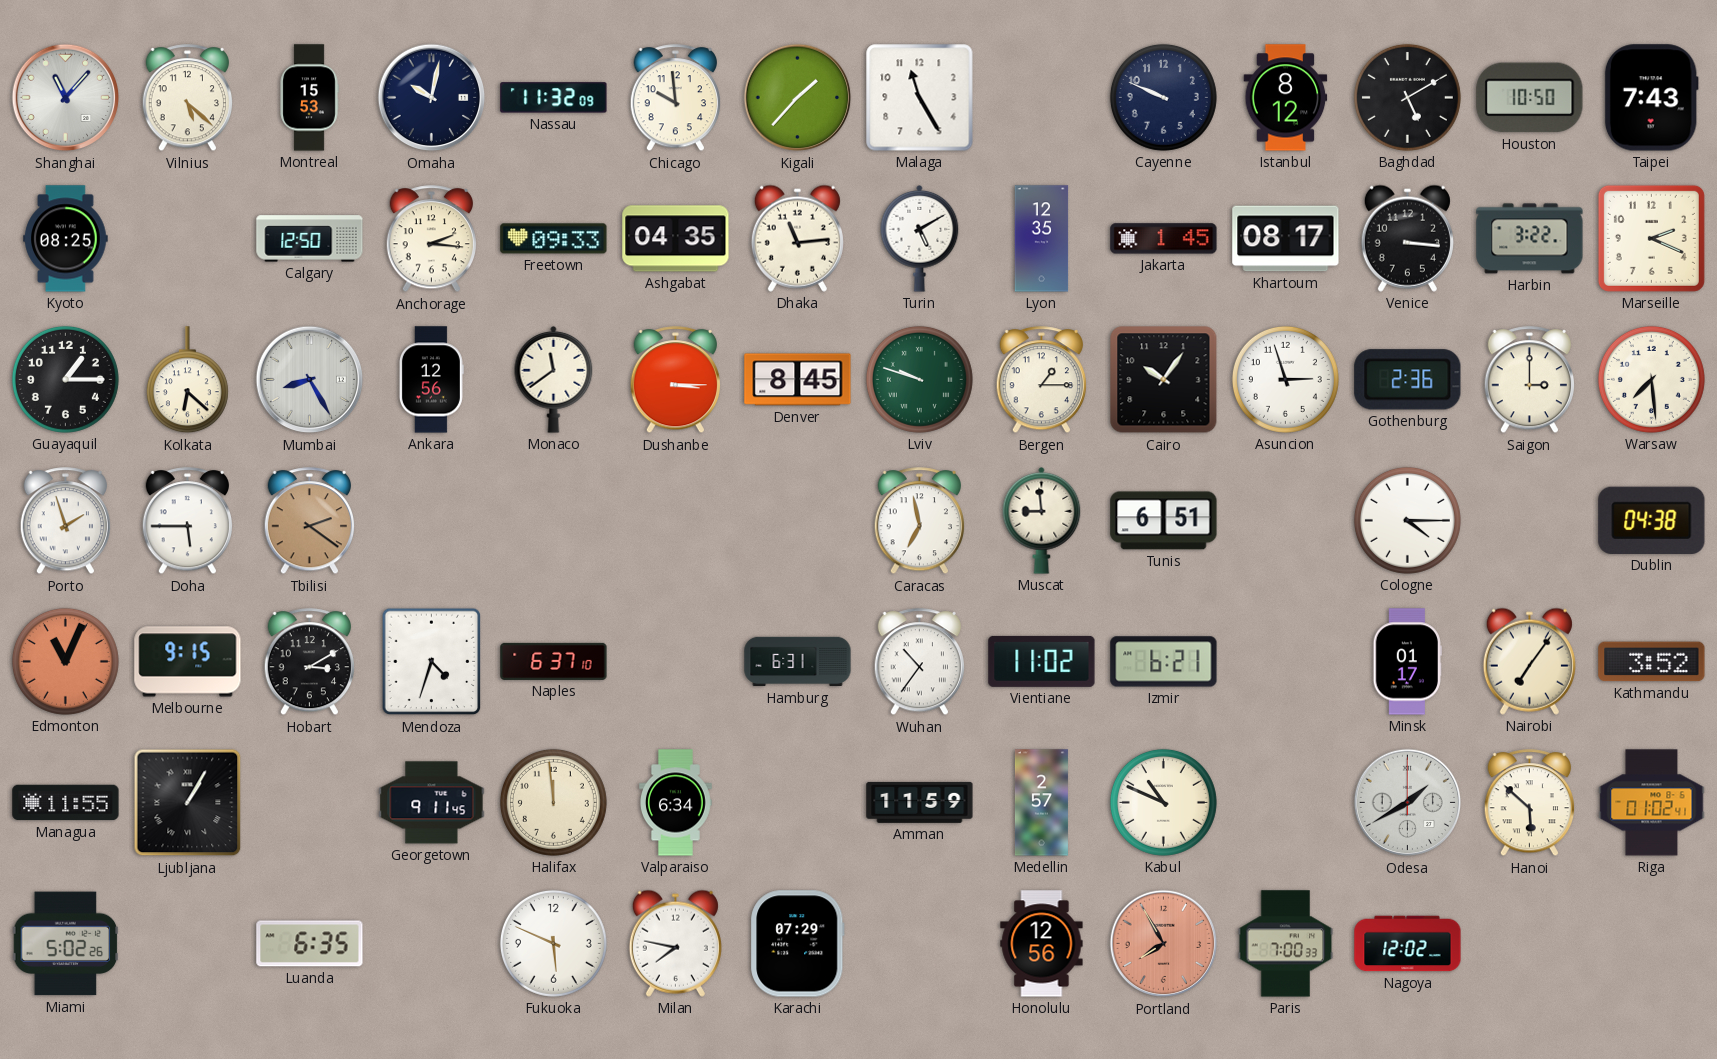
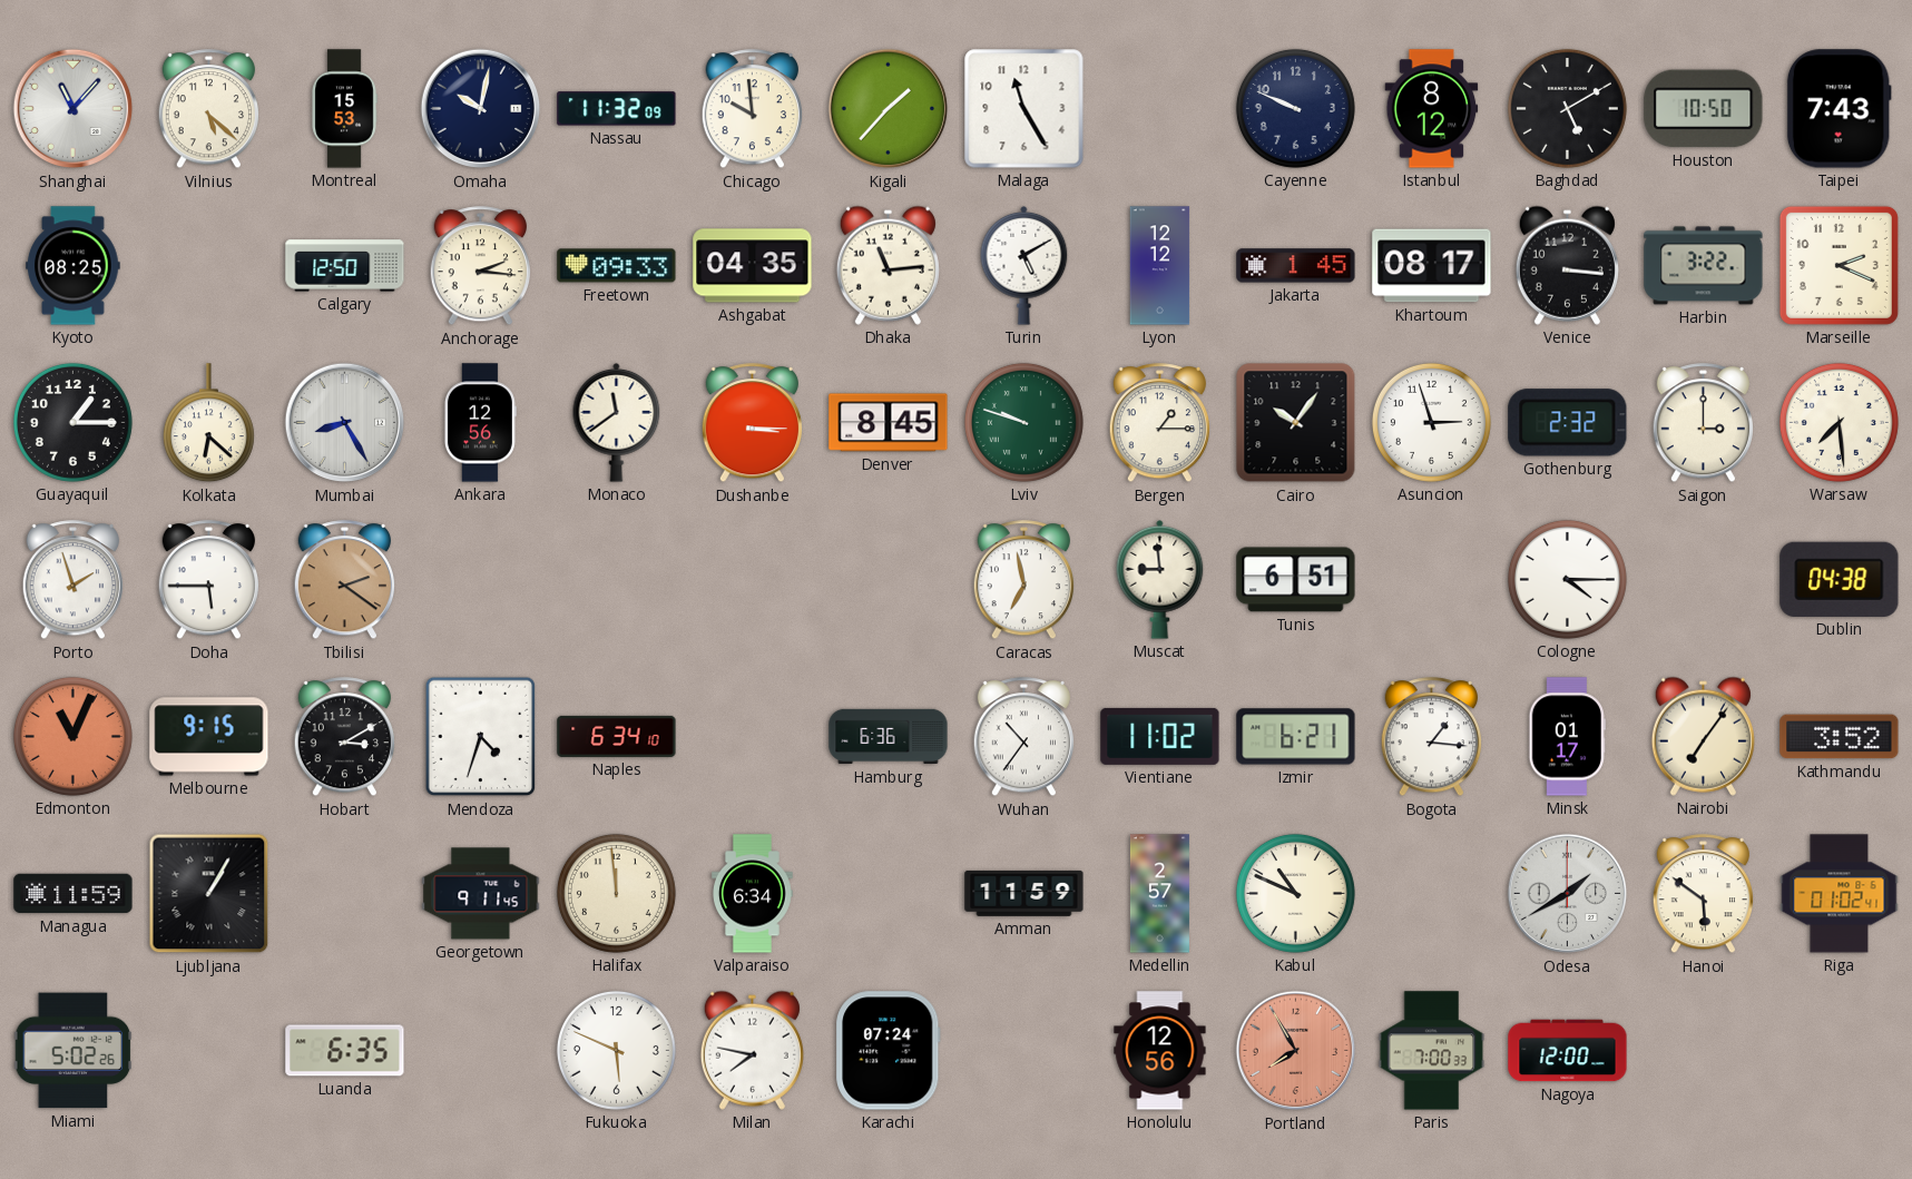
Lyon: 12:35 -> 12:12
Gothenburg: 2:36 -> 2:32
Naples: 6:37 -> 6:34
Hamburg: 6:31 -> 6:36
Bogota: none -> 1:16
Managua: 11:55 -> 11:59
Hanoi: 5:52 -> 5:51
Karachi: 07:29 -> 07:24
Nagoya: 12:02 -> 12:00
